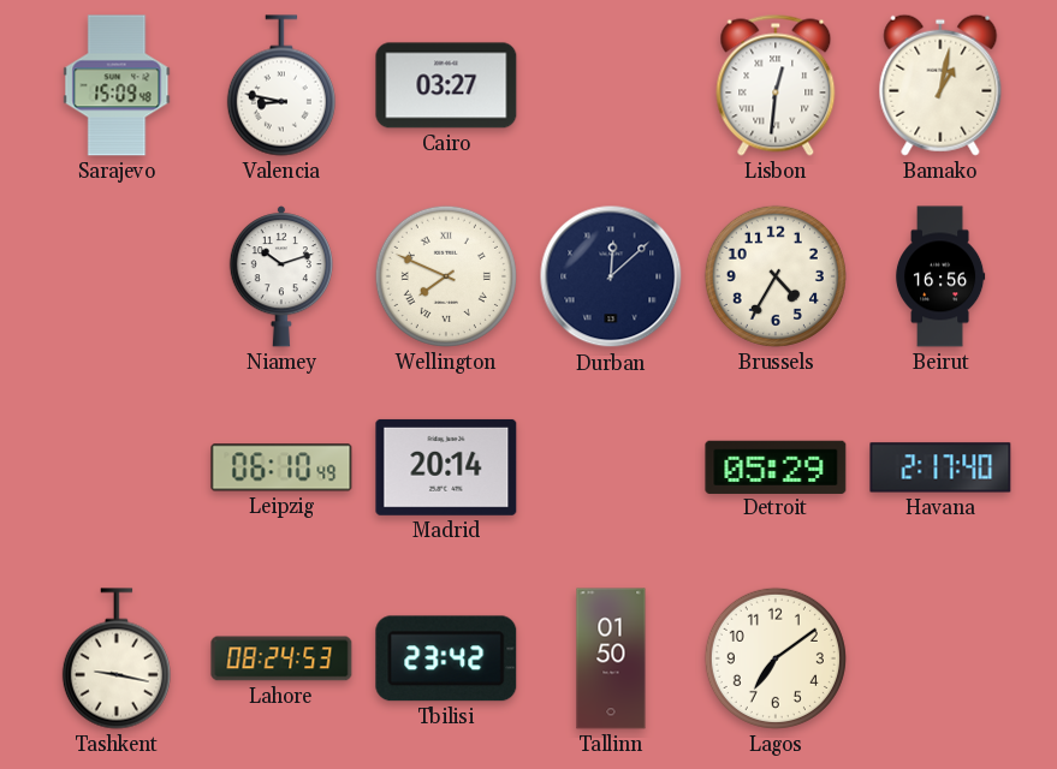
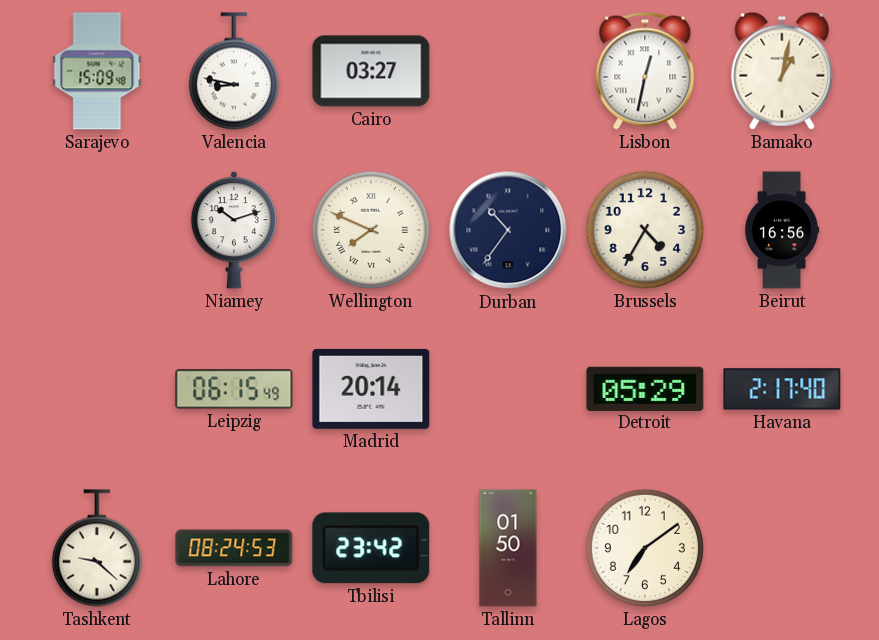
Lisbon: 12:31 -> 12:32
Durban: 12:08 -> 10:36
Leipzig: 06:10 -> 06:15
Tashkent: 9:17 -> 9:22
